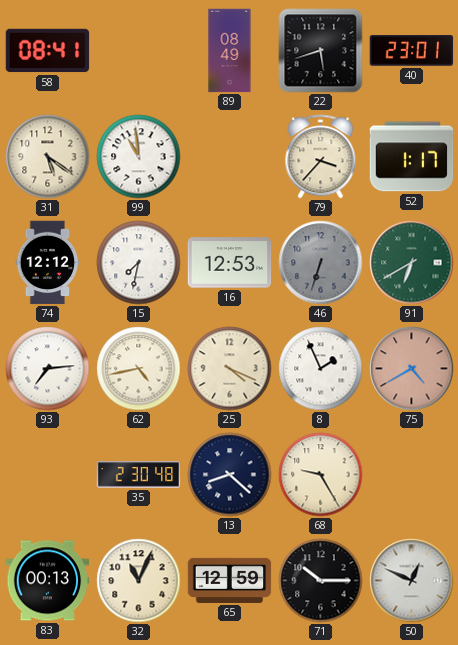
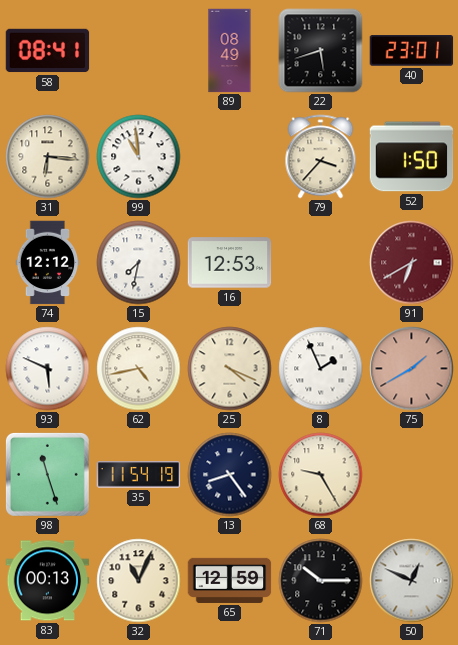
31: 5:21 -> 6:16
52: 1:17 -> 1:50
46: 6:33 -> none
91 dial: green -> burgundy
93: 7:14 -> 5:49
75: 4:40 -> 1:40
98: none -> 11:27
35: 2:30 -> 11:54
13: 8:22 -> 8:24
